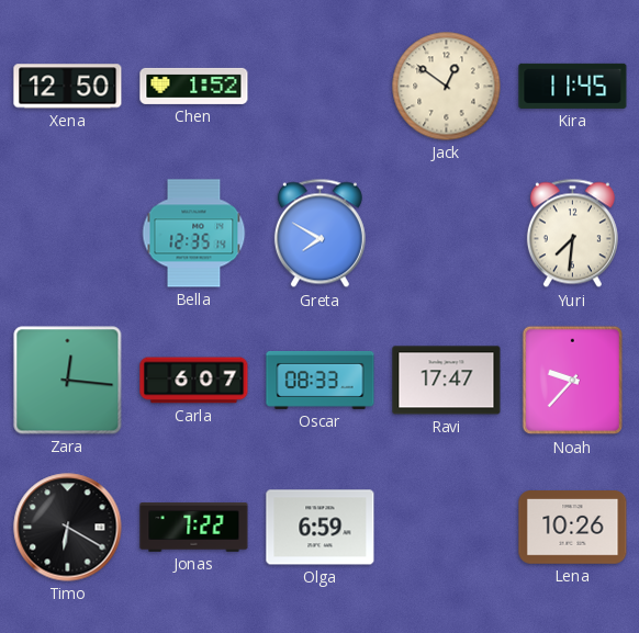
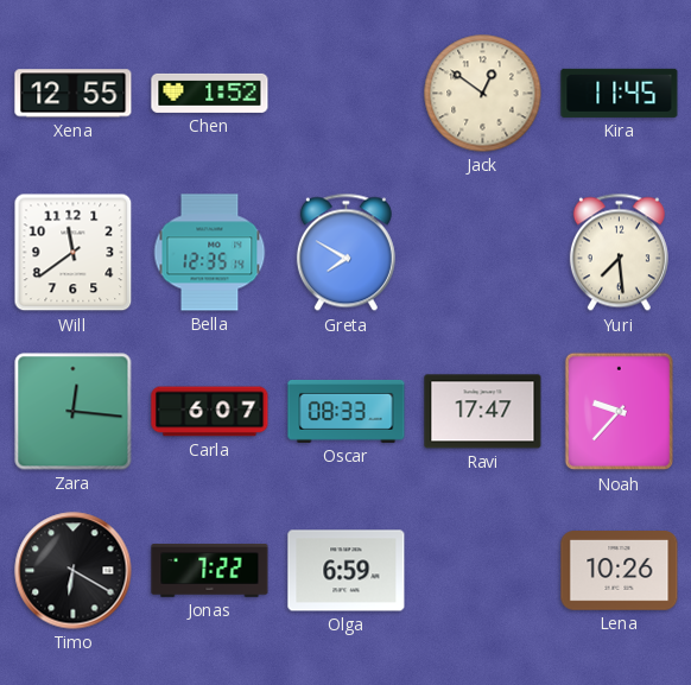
Xena: 12:50 -> 12:55
Will: none -> 11:39
Yuri: 7:31 -> 7:29
